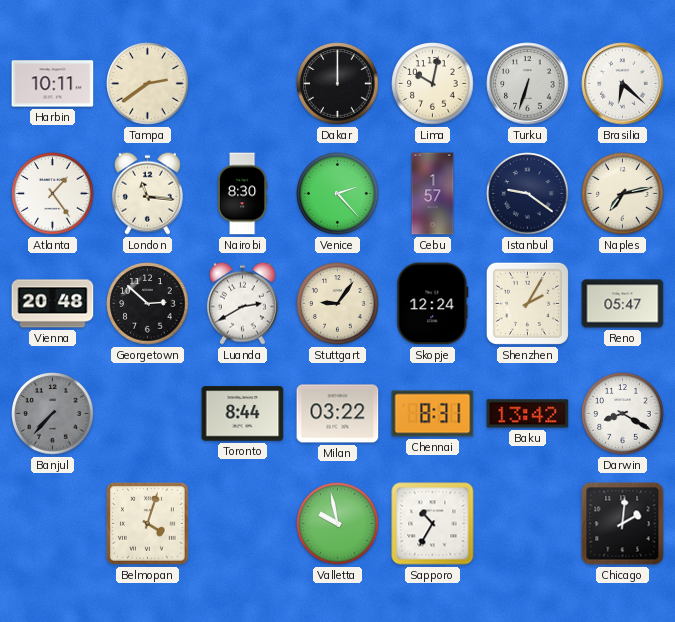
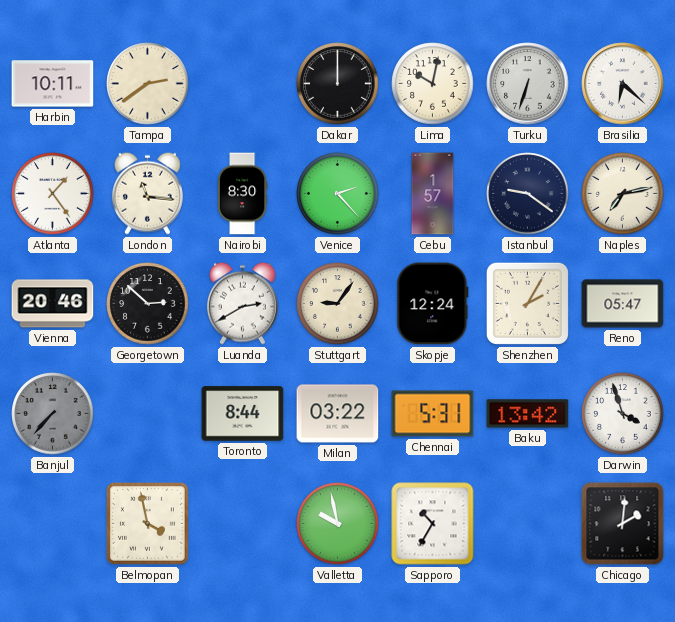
Vienna: 20:48 -> 20:46
Chennai: 8:31 -> 5:31
Darwin: 8:20 -> 3:57
Belmopan: 4:03 -> 3:58
